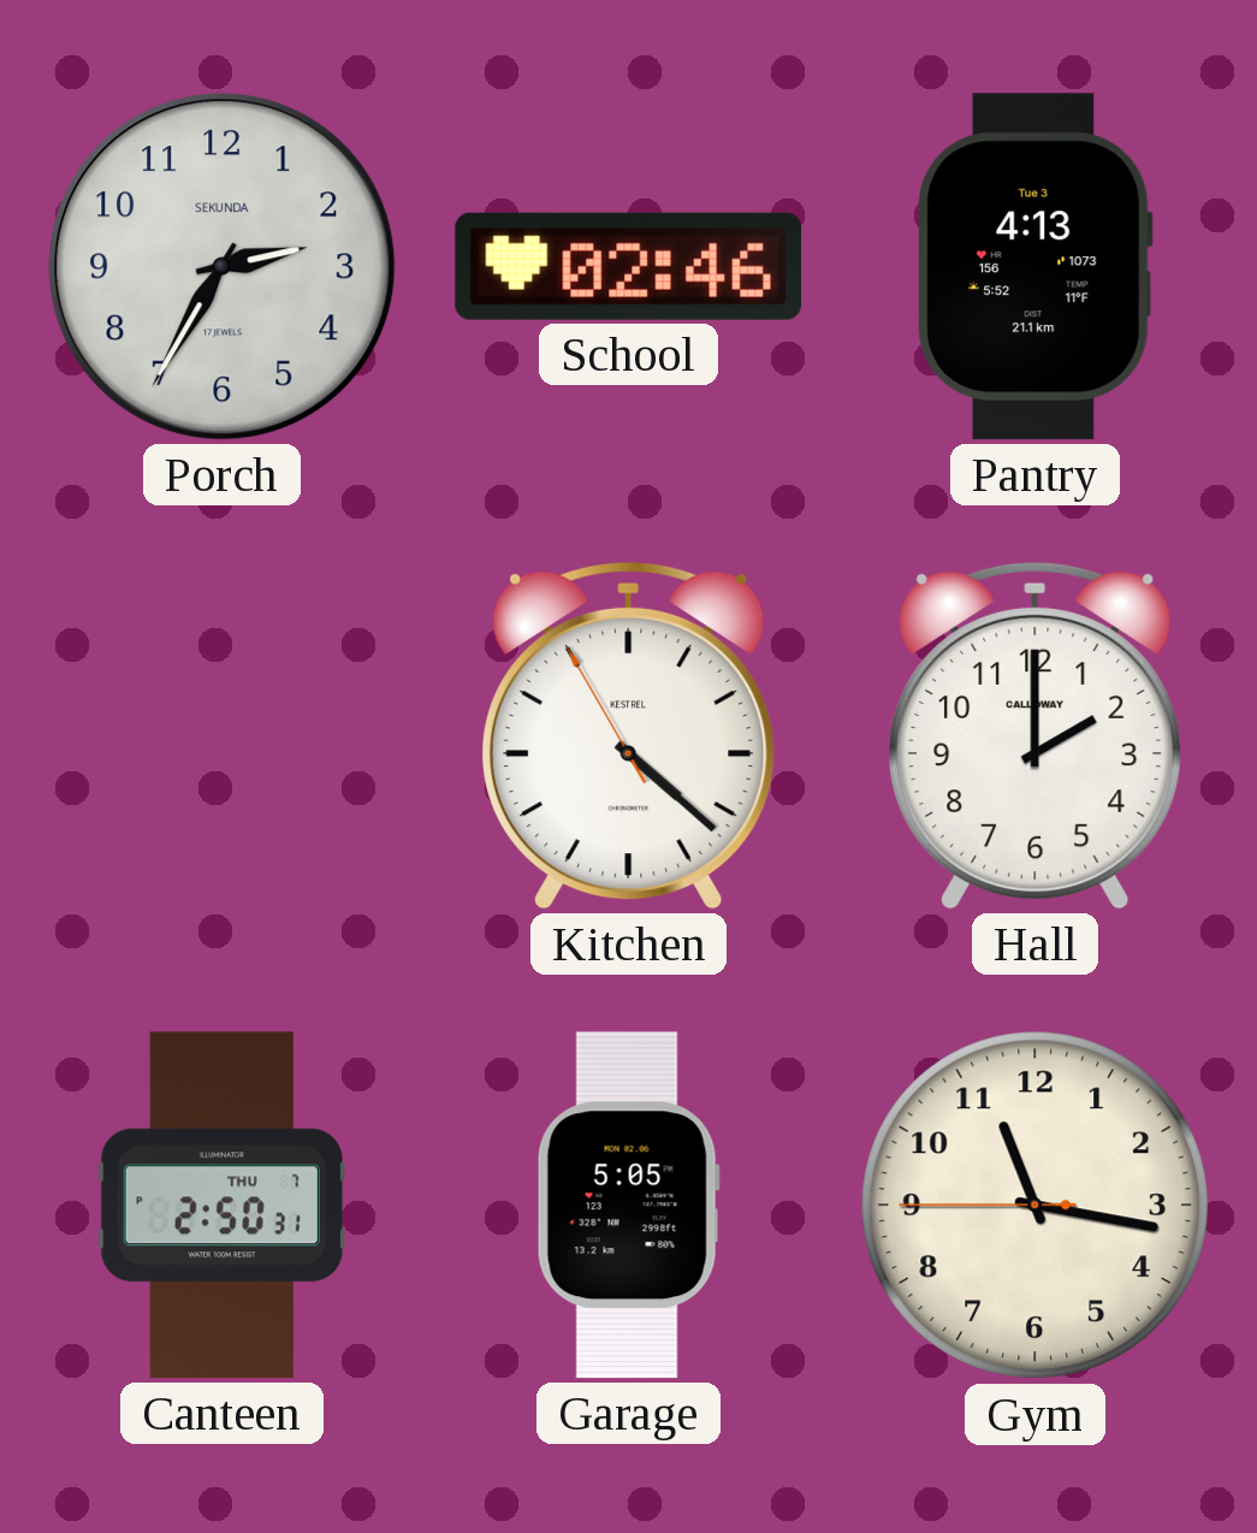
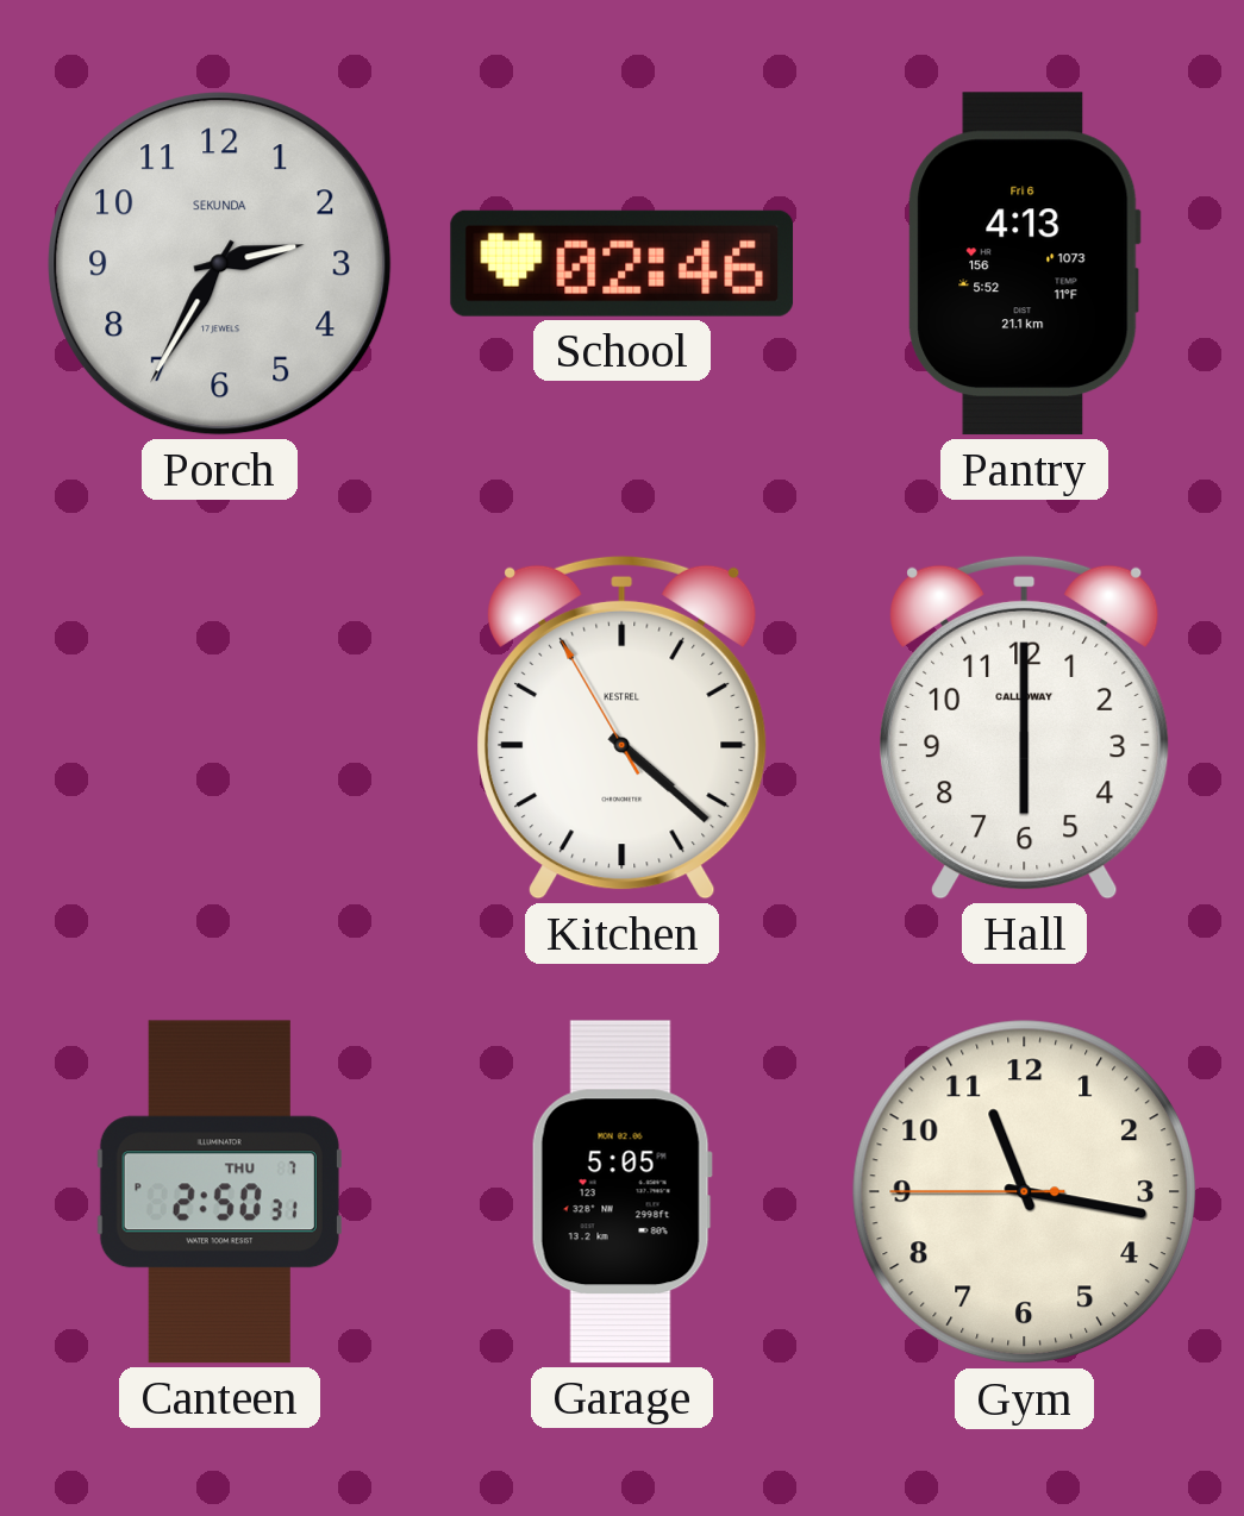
Pantry date: Tue 3 -> Fri 6
Hall: 2:00 -> 6:00
